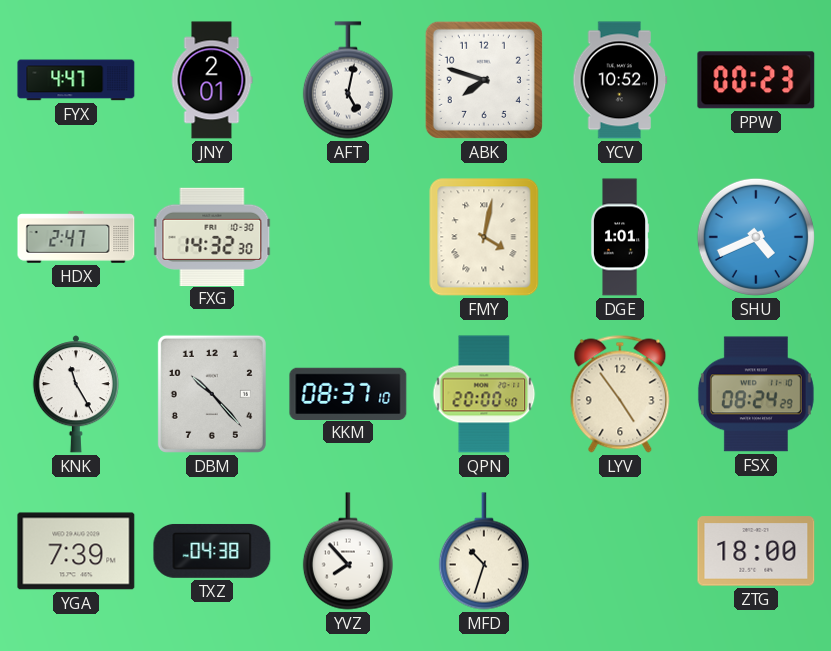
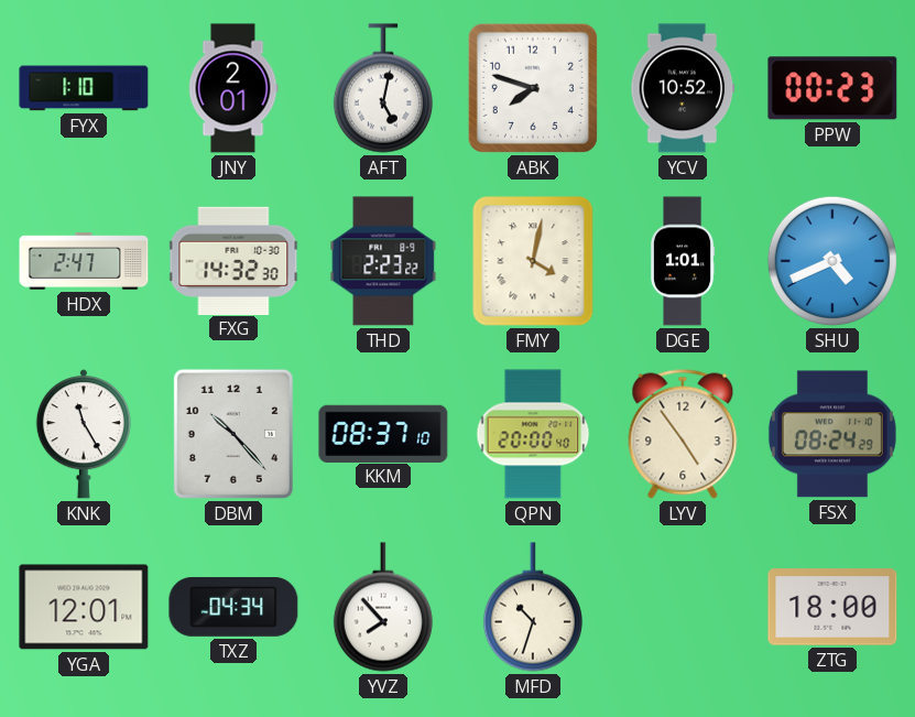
FYX: 4:47 -> 1:10
THD: none -> 2:23
YGA: 7:39 -> 12:01
TXZ: 04:38 -> 04:34
